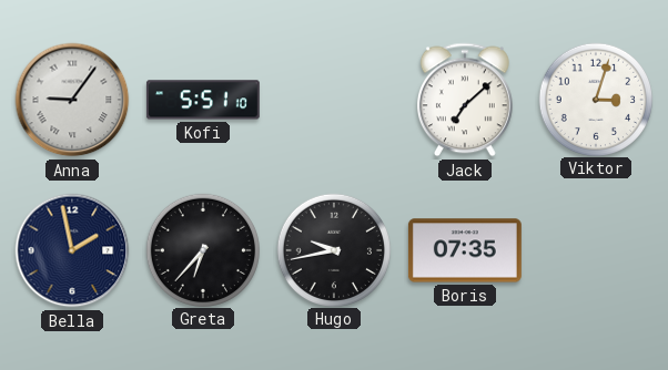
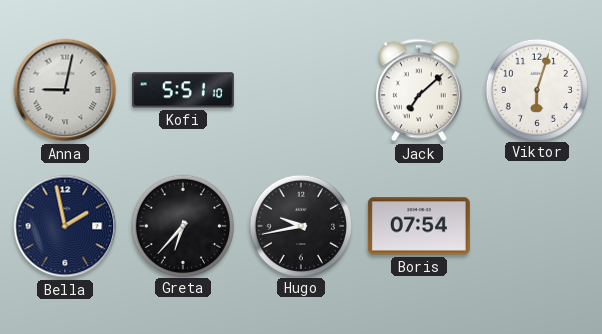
Anna: 9:06 -> 9:02
Viktor: 3:03 -> 6:03
Boris: 07:35 -> 07:54
